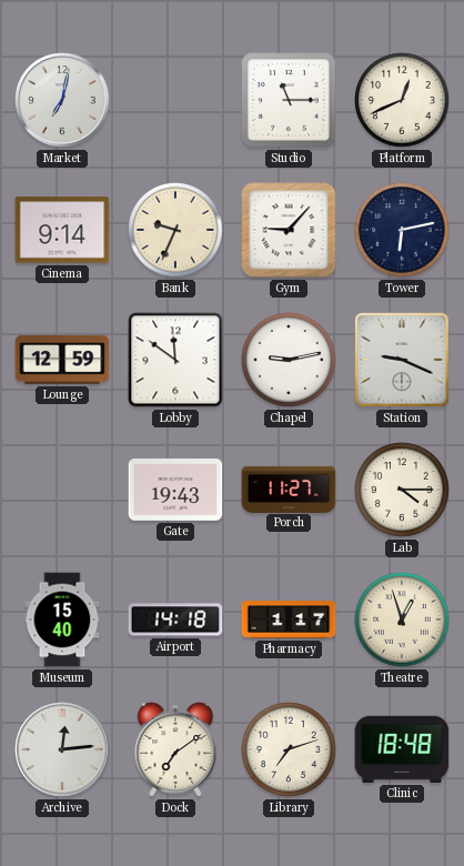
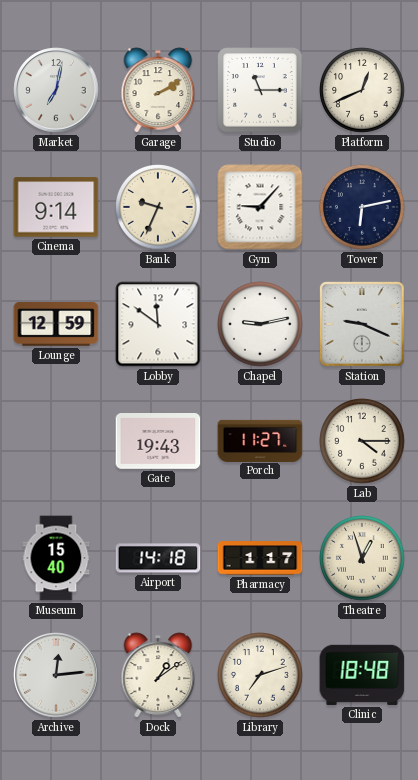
Garage: none -> 2:10
Dock: 7:09 -> 1:09
